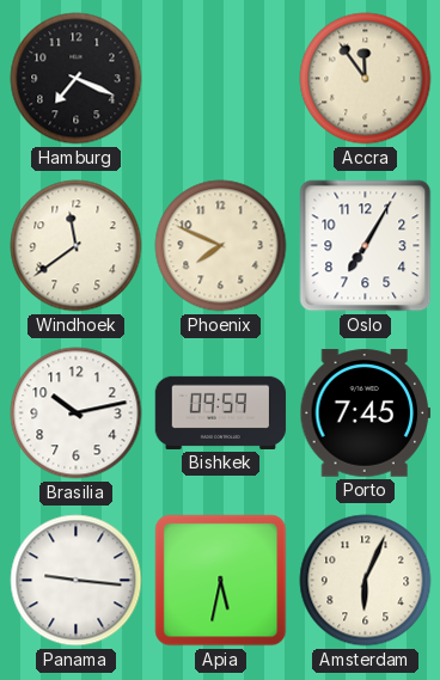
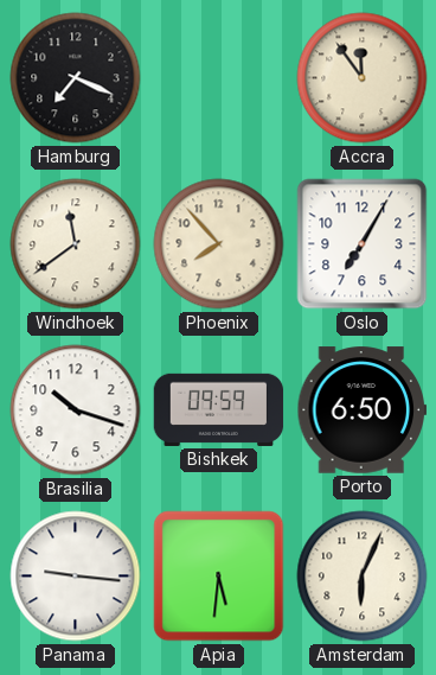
Phoenix: 7:49 -> 7:53
Brasilia: 10:13 -> 10:18
Porto: 7:45 -> 6:50
Apia: 5:32 -> 5:31
